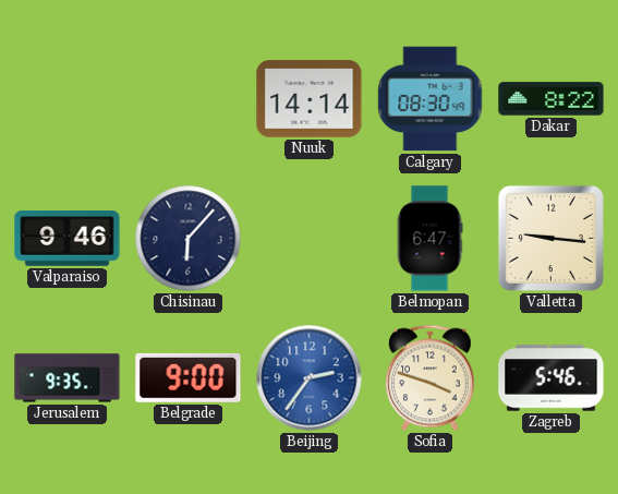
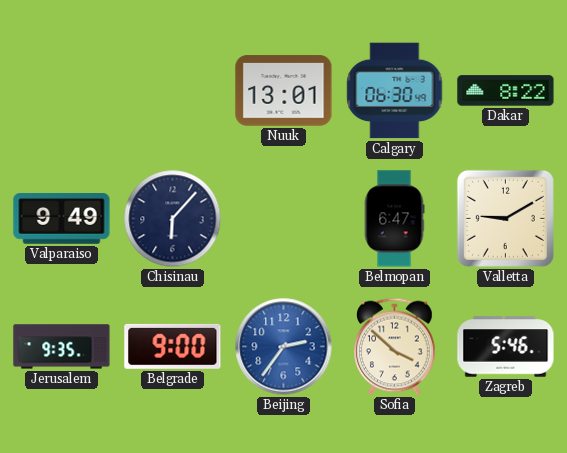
Nuuk: 14:14 -> 13:01
Calgary: 08:30 -> 06:30
Valparaiso: 9:46 -> 9:49
Valletta: 9:16 -> 9:10
Sofia: 3:48 -> 3:52
